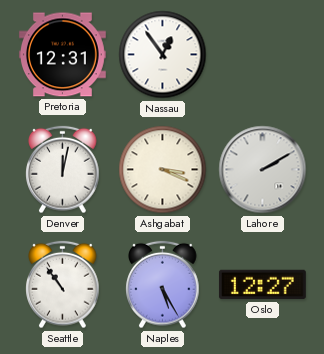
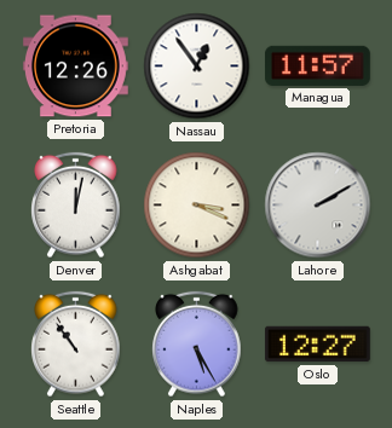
Pretoria: 12:31 -> 12:26
Managua: none -> 11:57
